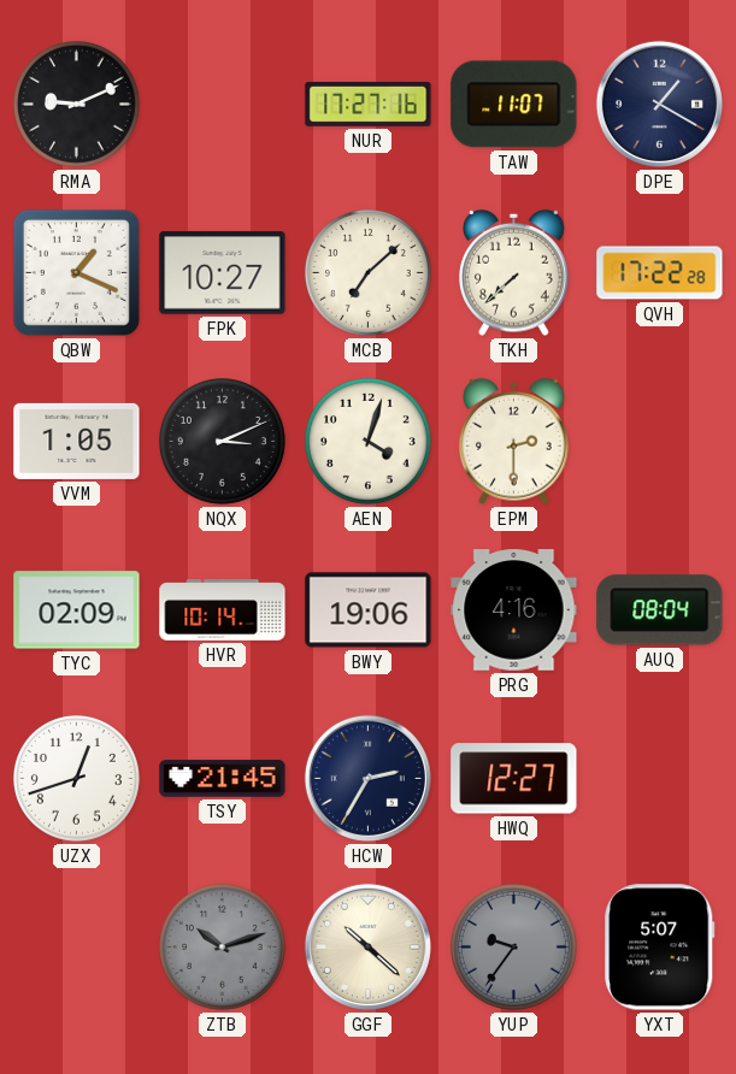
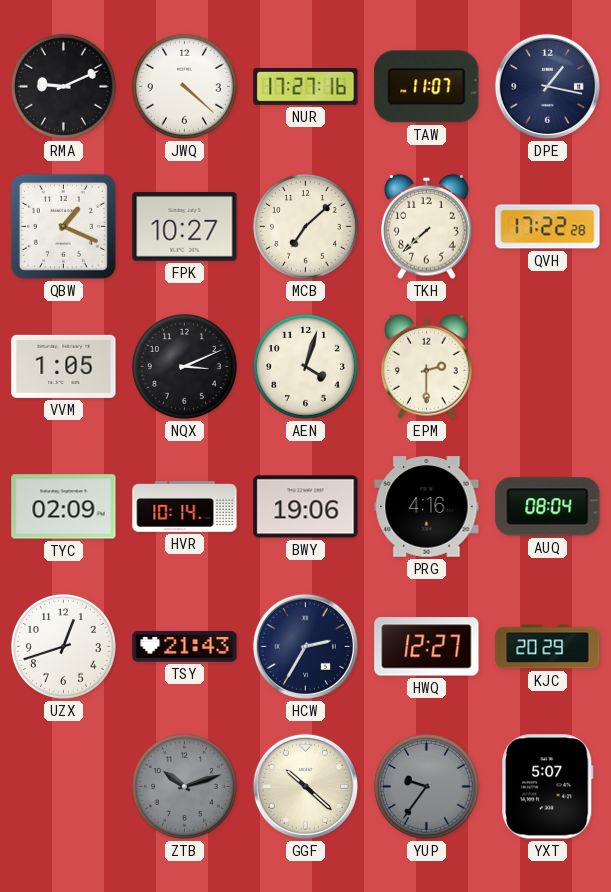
JWQ: none -> 4:22
DPE: 1:20 -> 1:17
TSY: 21:45 -> 21:43
KJC: none -> 20:29
